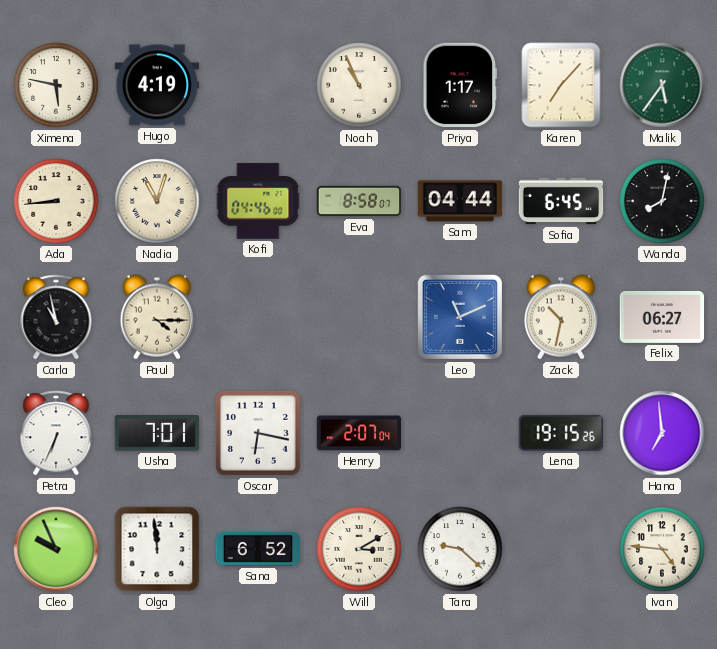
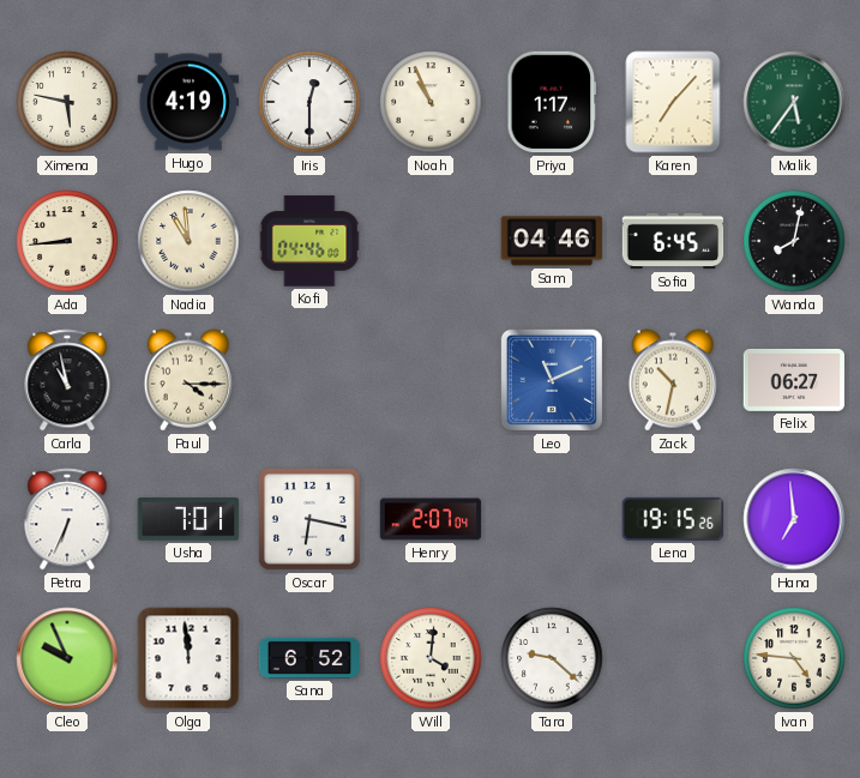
Iris: none -> 12:30
Nadia: 11:03 -> 10:59
Eva: 8:58 -> none
Sam: 04:44 -> 04:46
Will: 3:10 -> 4:01
